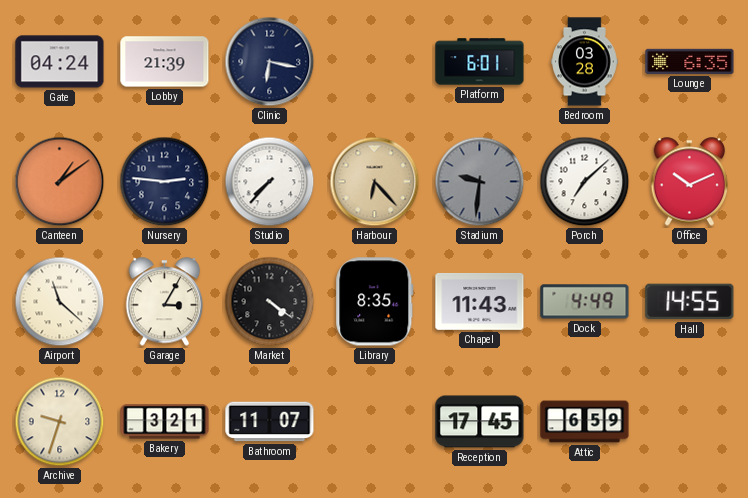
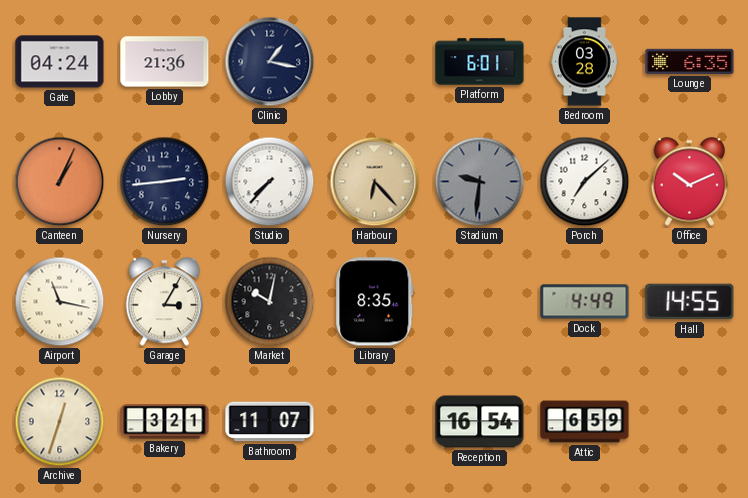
Lobby: 21:39 -> 21:36
Clinic: 6:17 -> 1:17
Canteen: 1:09 -> 1:04
Nursery: 2:46 -> 2:44
Airport: 11:22 -> 11:17
Market: 4:21 -> 10:02
Chapel: 11:43 -> none
Archive: 9:33 -> 12:33
Reception: 17:45 -> 16:54
